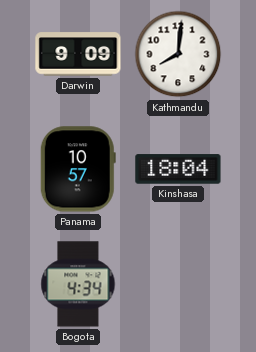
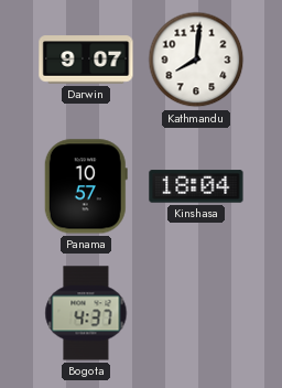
Darwin: 9:09 -> 9:07
Bogota: 4:34 -> 4:37
